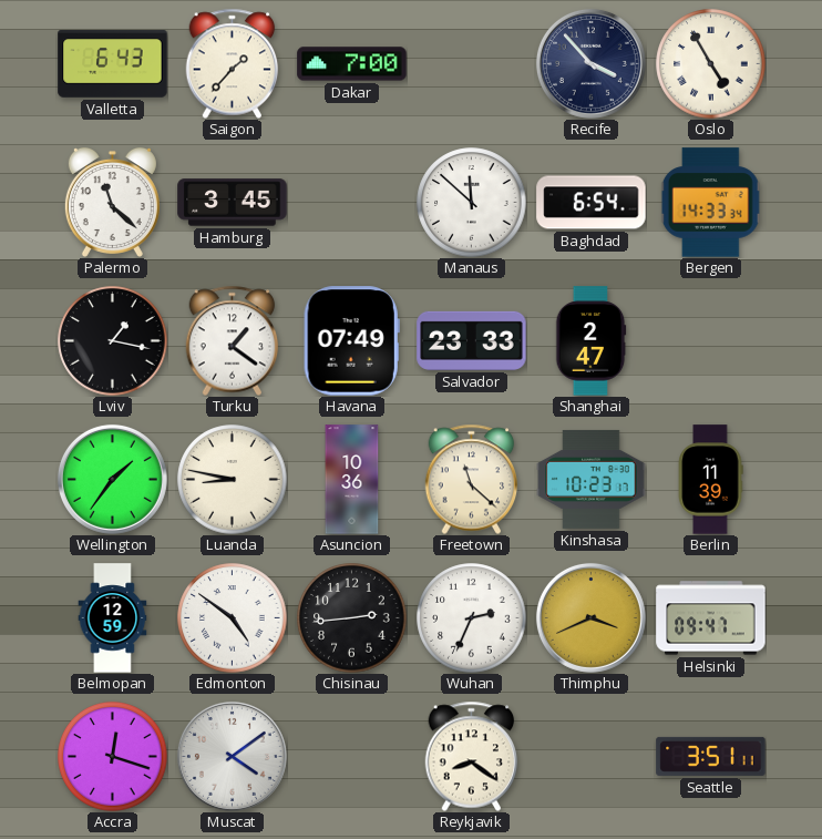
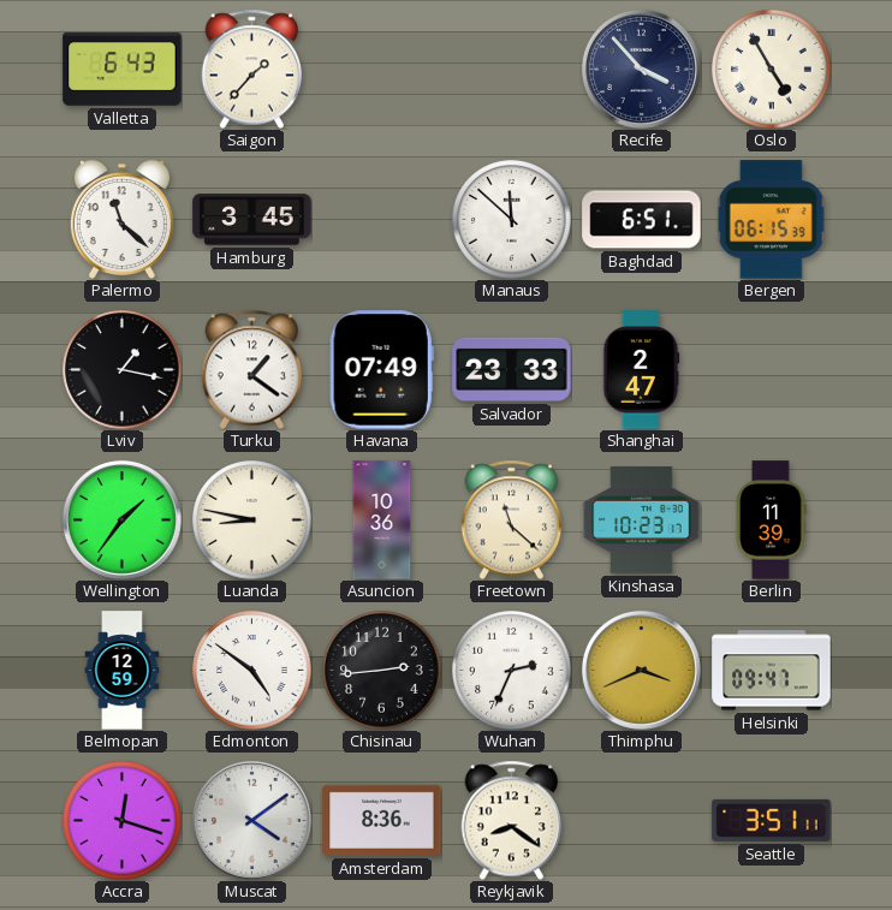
Dakar: 7:00 -> none
Baghdad: 6:54 -> 6:51
Bergen: 14:33 -> 06:15
Amsterdam: none -> 8:36
